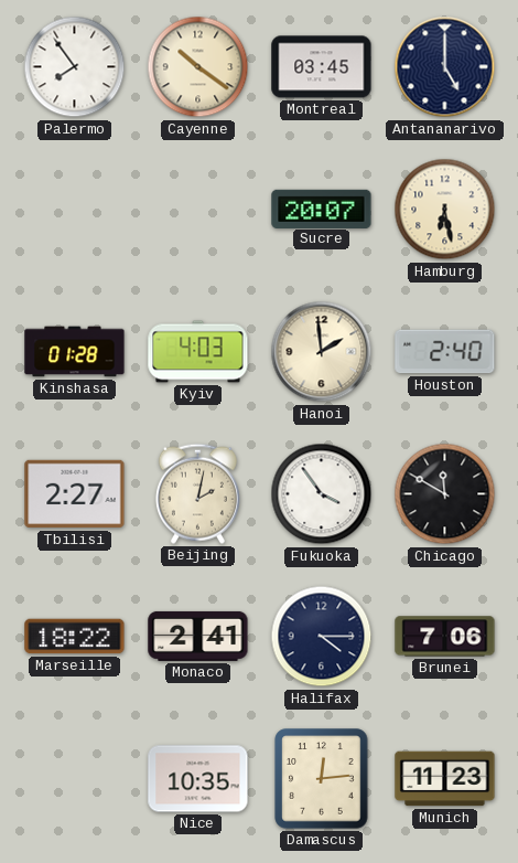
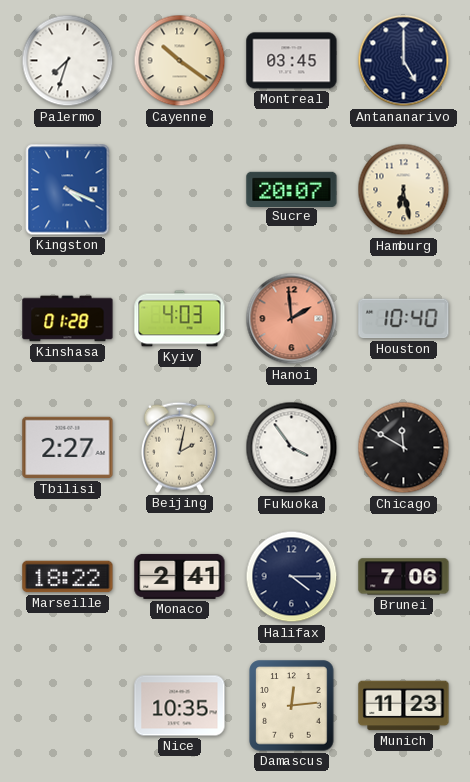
Palermo: 7:54 -> 7:33
Kingston: none -> 4:19
Hanoi dial: cream -> salmon
Houston: 2:40 -> 10:40
